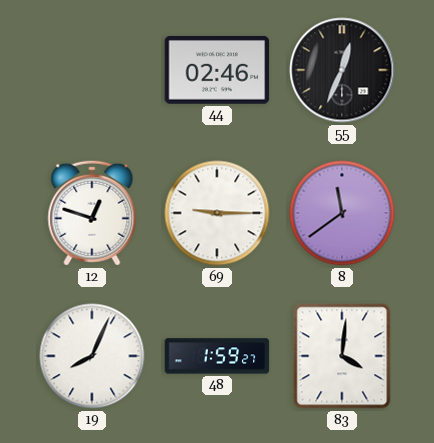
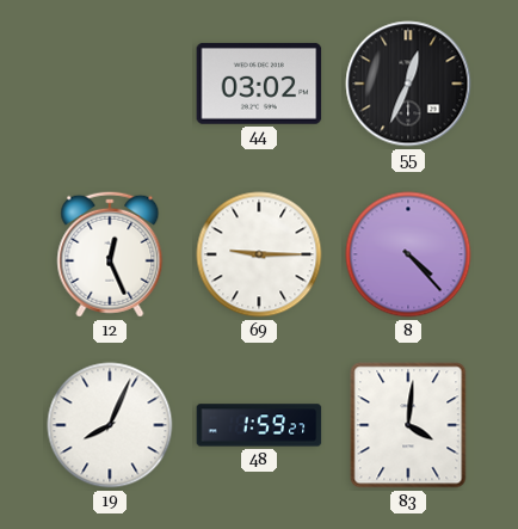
44: 02:46 -> 03:02
12: 12:48 -> 12:26
8: 11:39 -> 4:23
